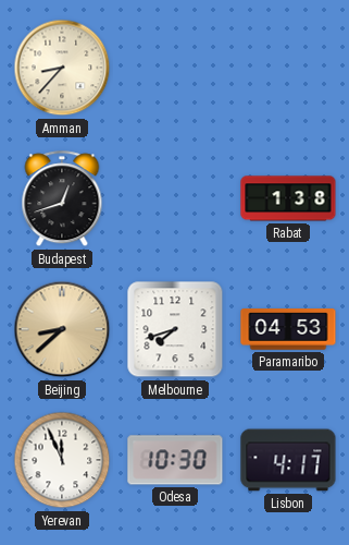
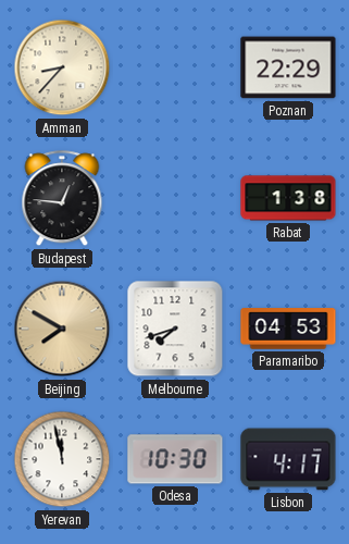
Poznan: none -> 22:29
Budapest: 12:42 -> 12:46
Beijing: 8:38 -> 7:50
Yerevan: 11:56 -> 11:58
